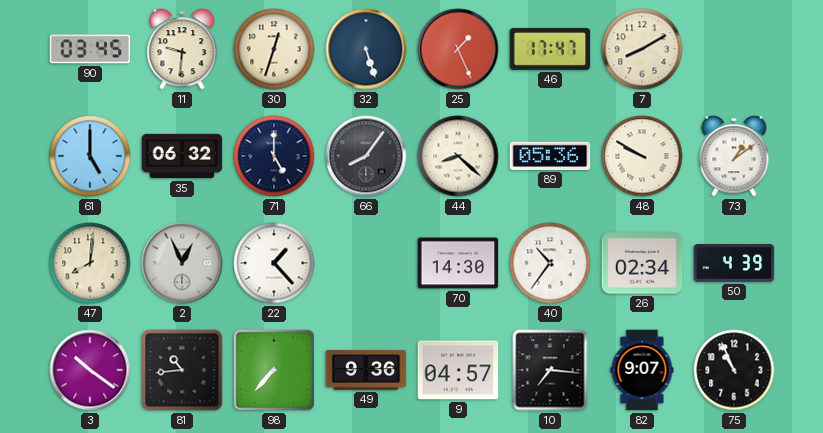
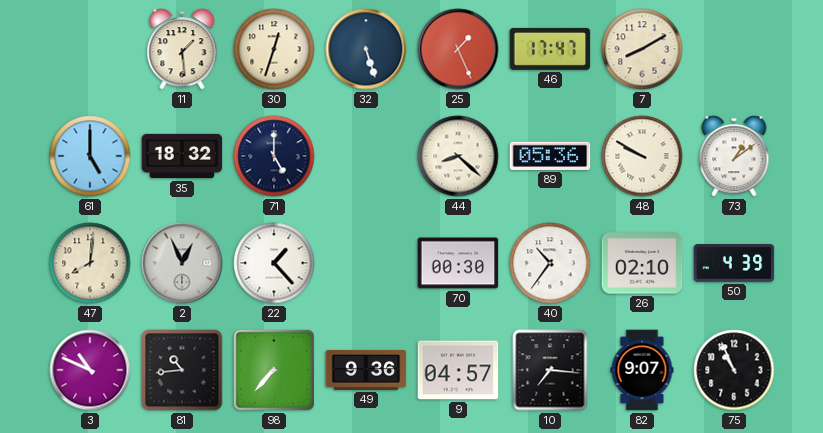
90: 03:45 -> none
11: 9:31 -> 1:29
35: 06:32 -> 18:32
66: 8:06 -> none
70: 14:30 -> 00:30
26: 02:34 -> 02:10
3: 10:21 -> 10:49
